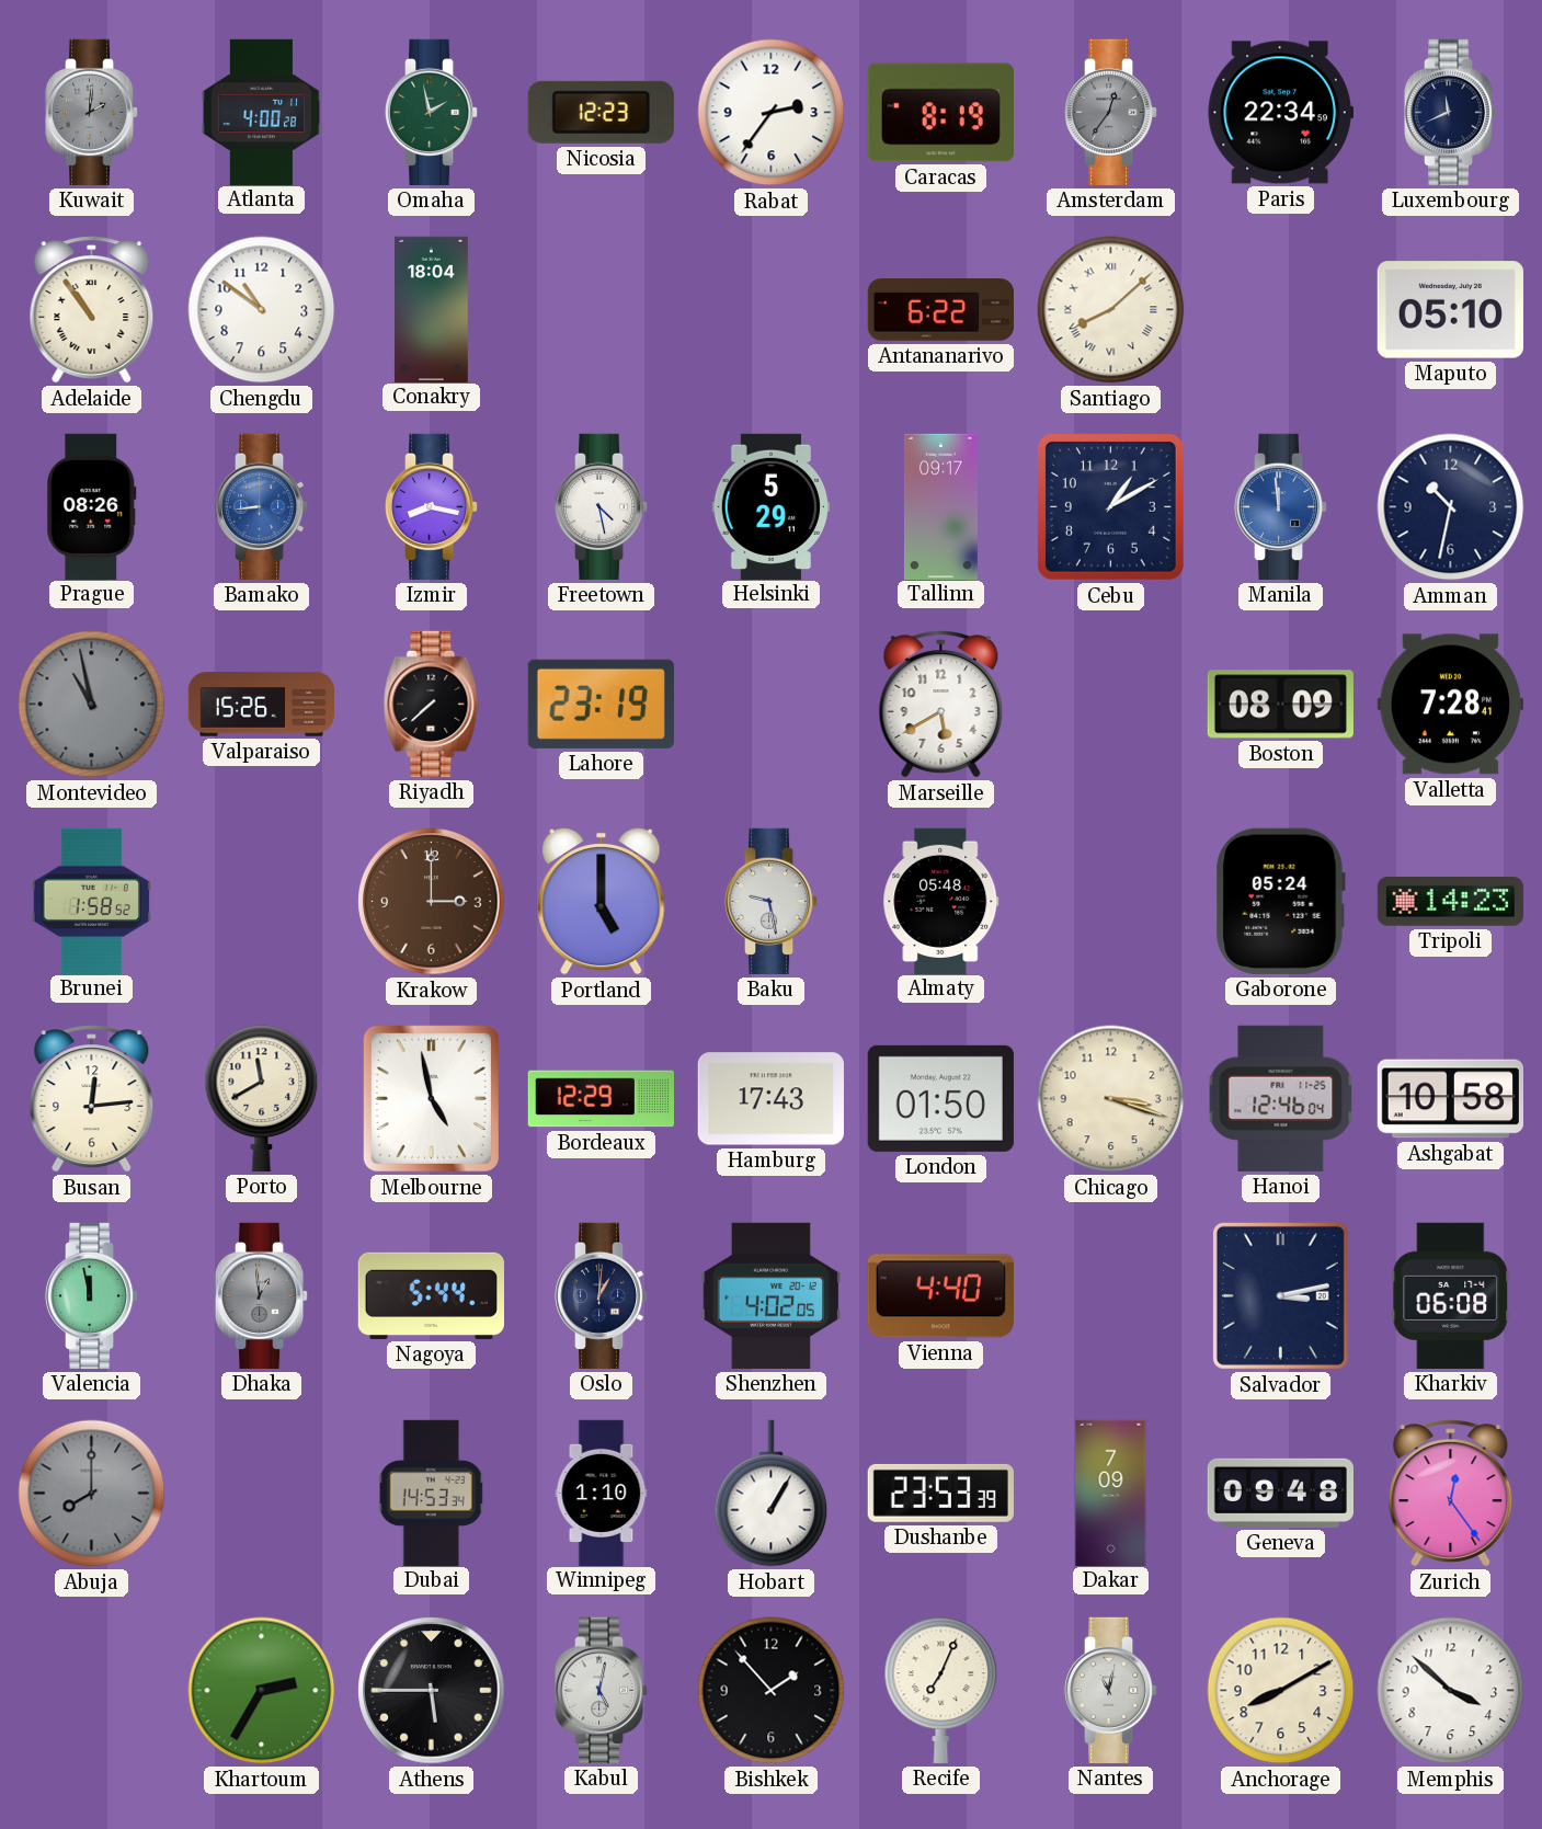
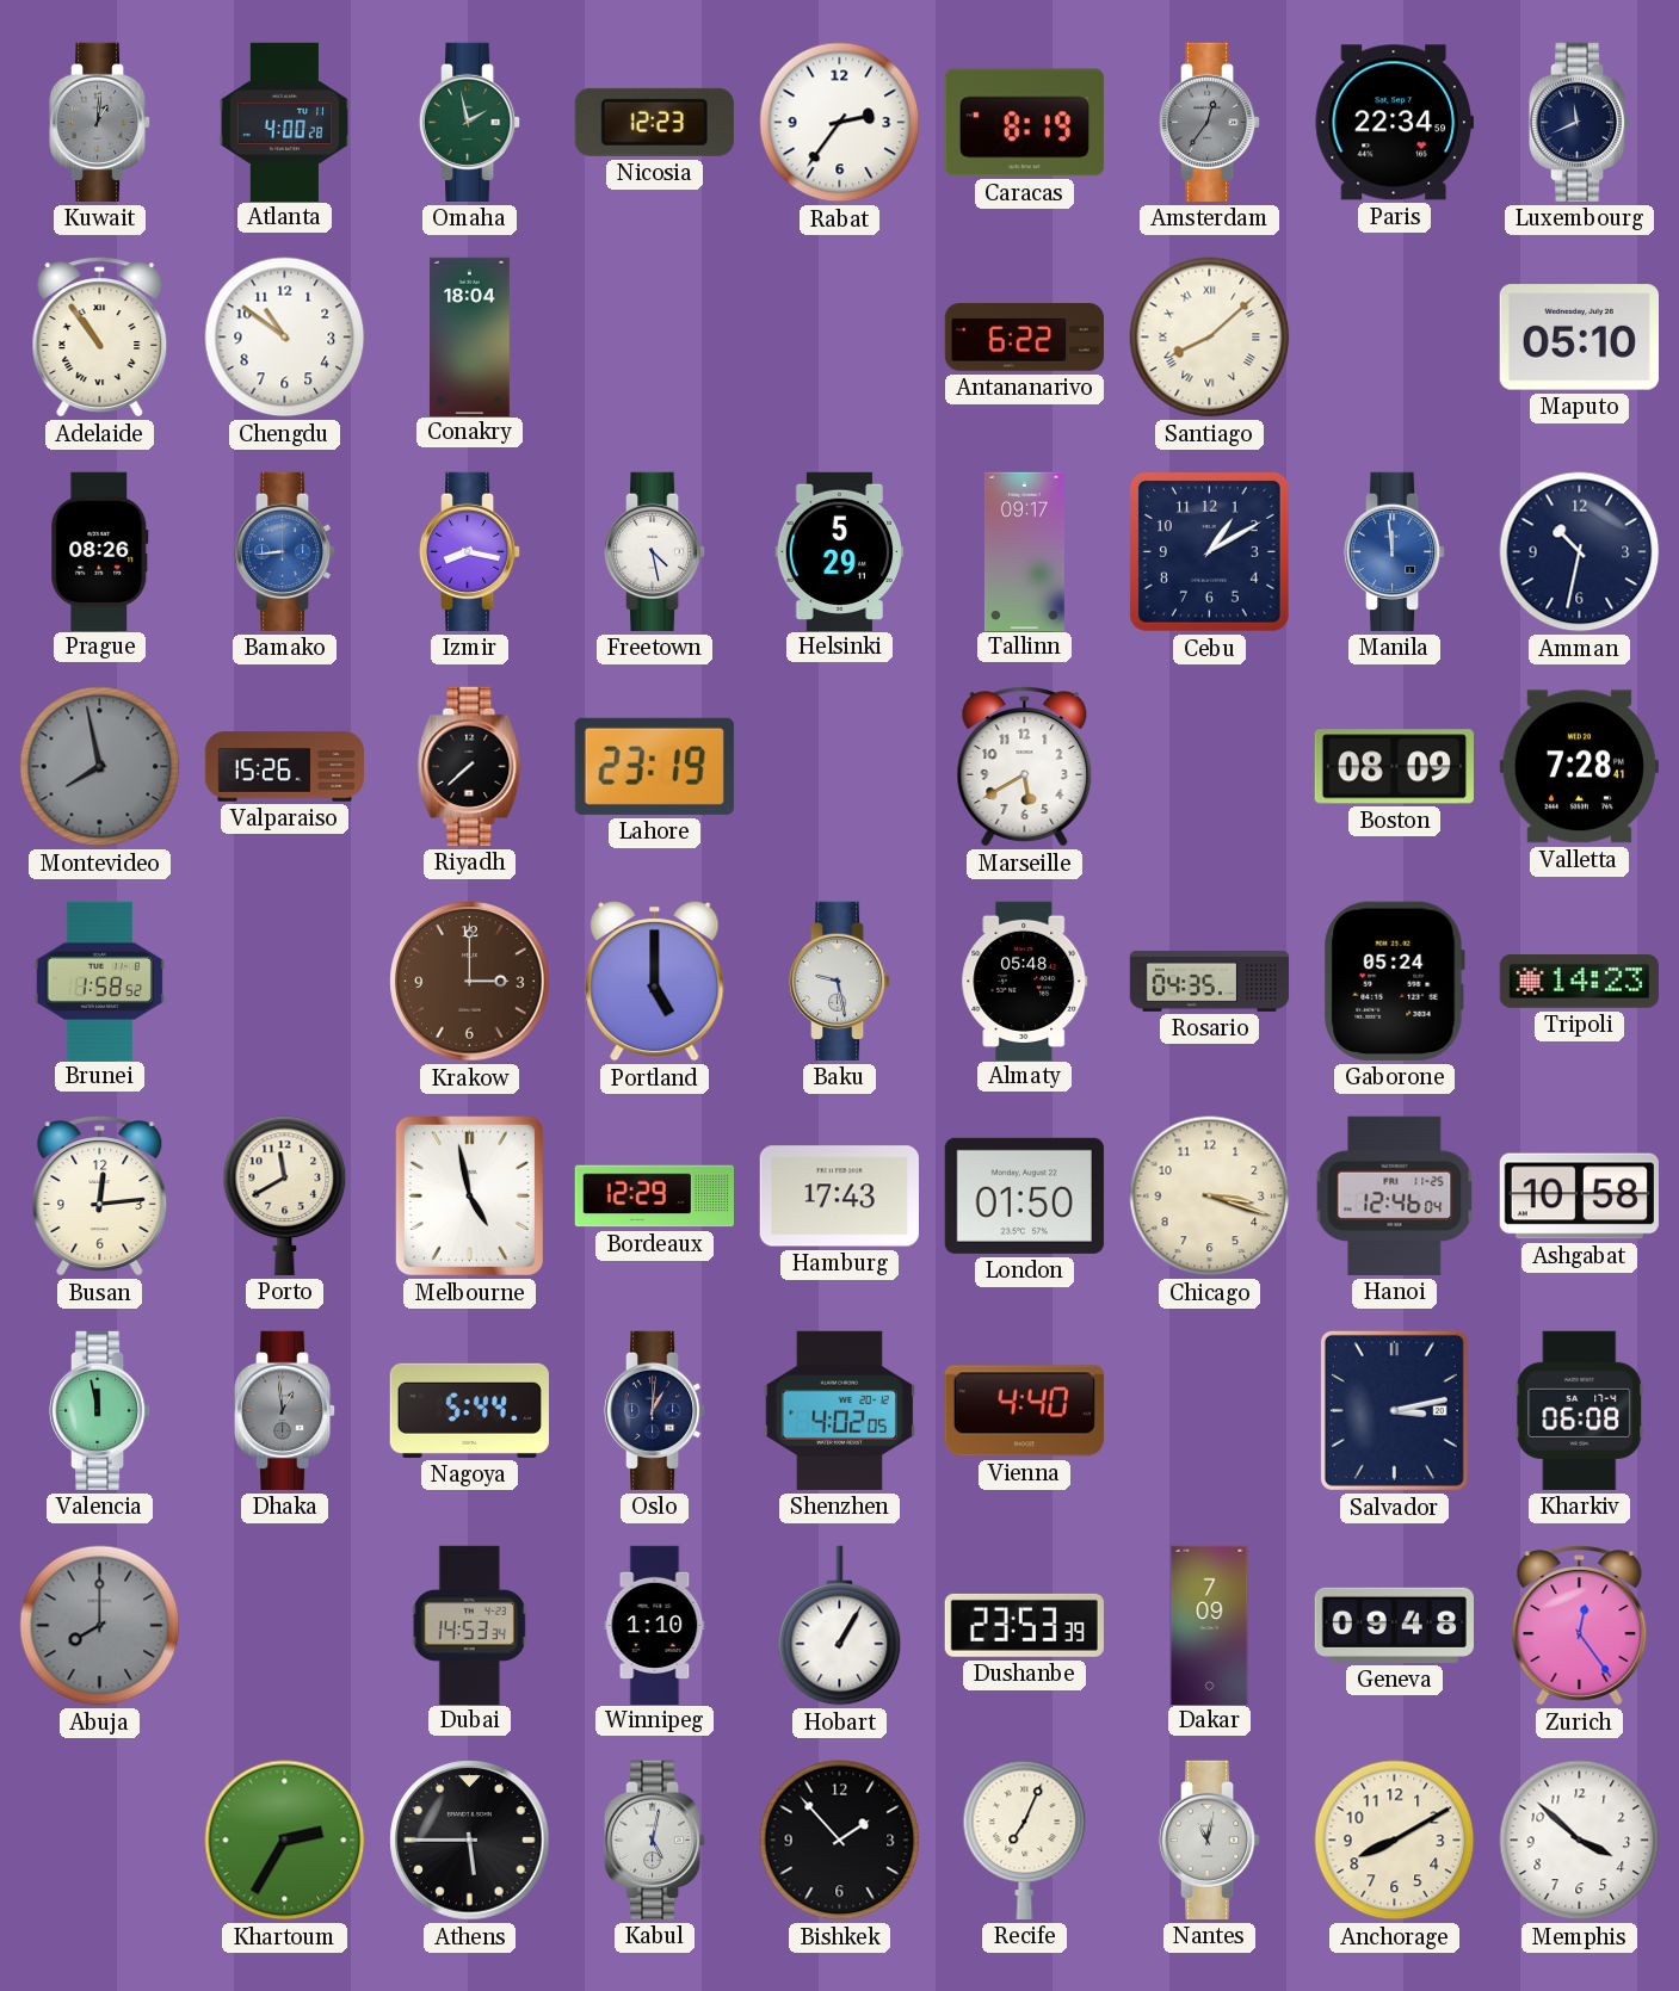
Kuwait: 2:01 -> 1:01
Montevideo: 10:58 -> 7:58
Rosario: none -> 04:35
